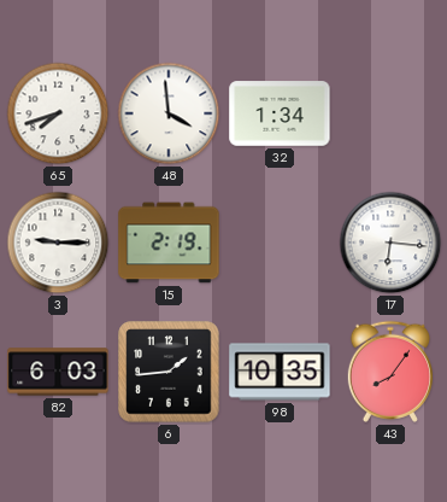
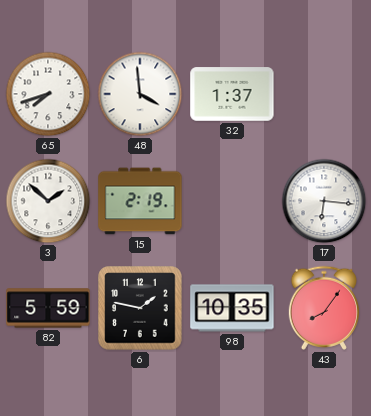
32: 1:34 -> 1:37
3: 9:15 -> 1:52
82: 6:03 -> 5:59
6: 1:44 -> 1:47
